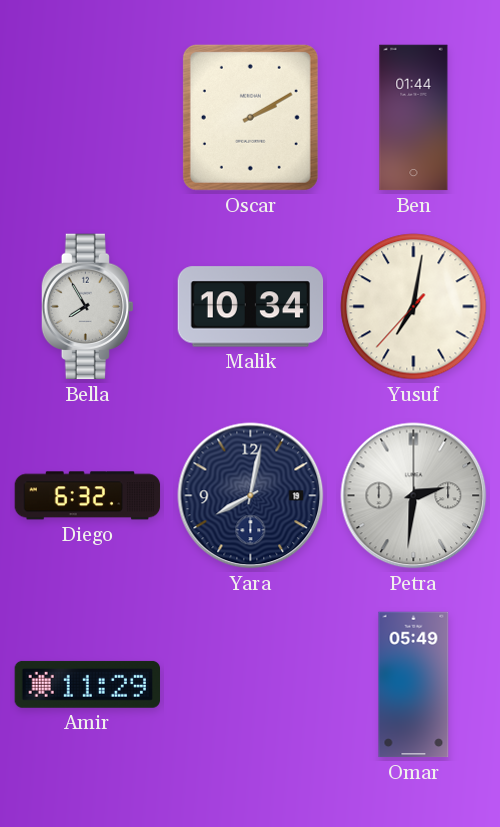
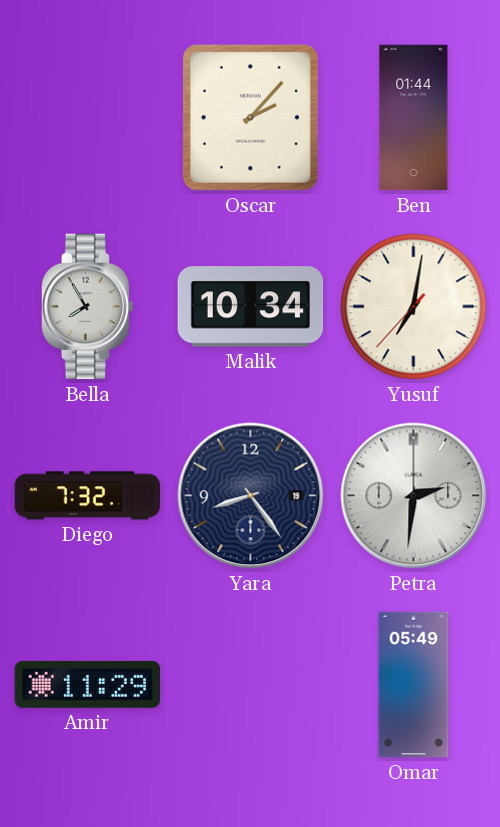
Oscar: 2:10 -> 2:07
Diego: 6:32 -> 7:32
Yara: 8:02 -> 8:24
